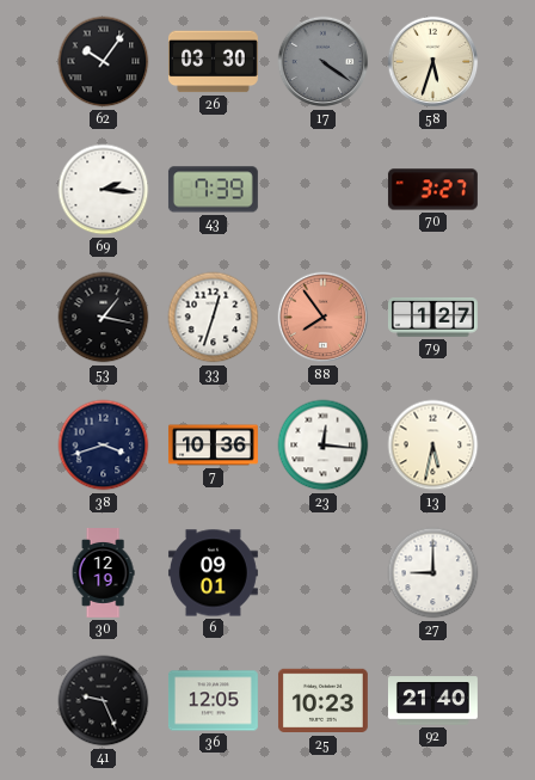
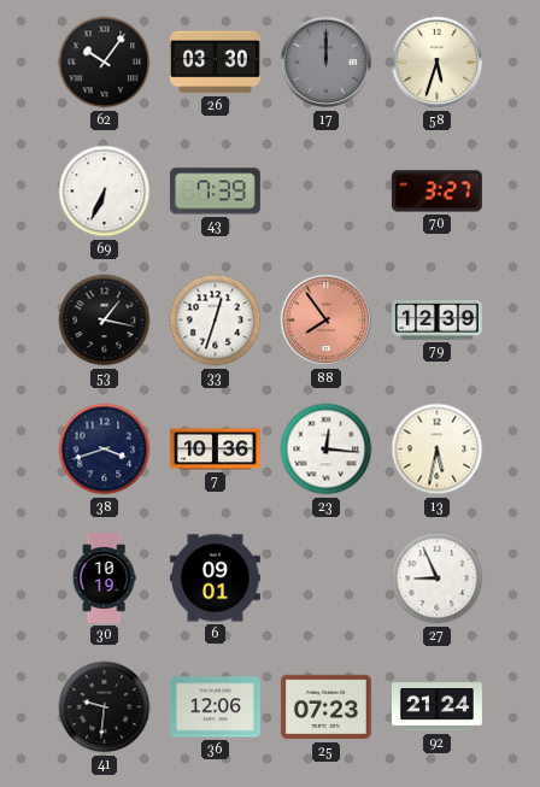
17: 4:21 -> 12:00
69: 2:16 -> 6:34
79: 1:27 -> 12:39
30: 12:19 -> 10:19
27: 9:00 -> 8:56
41: 9:26 -> 9:31
36: 12:05 -> 12:06
25: 10:23 -> 07:23
92: 21:40 -> 21:24
